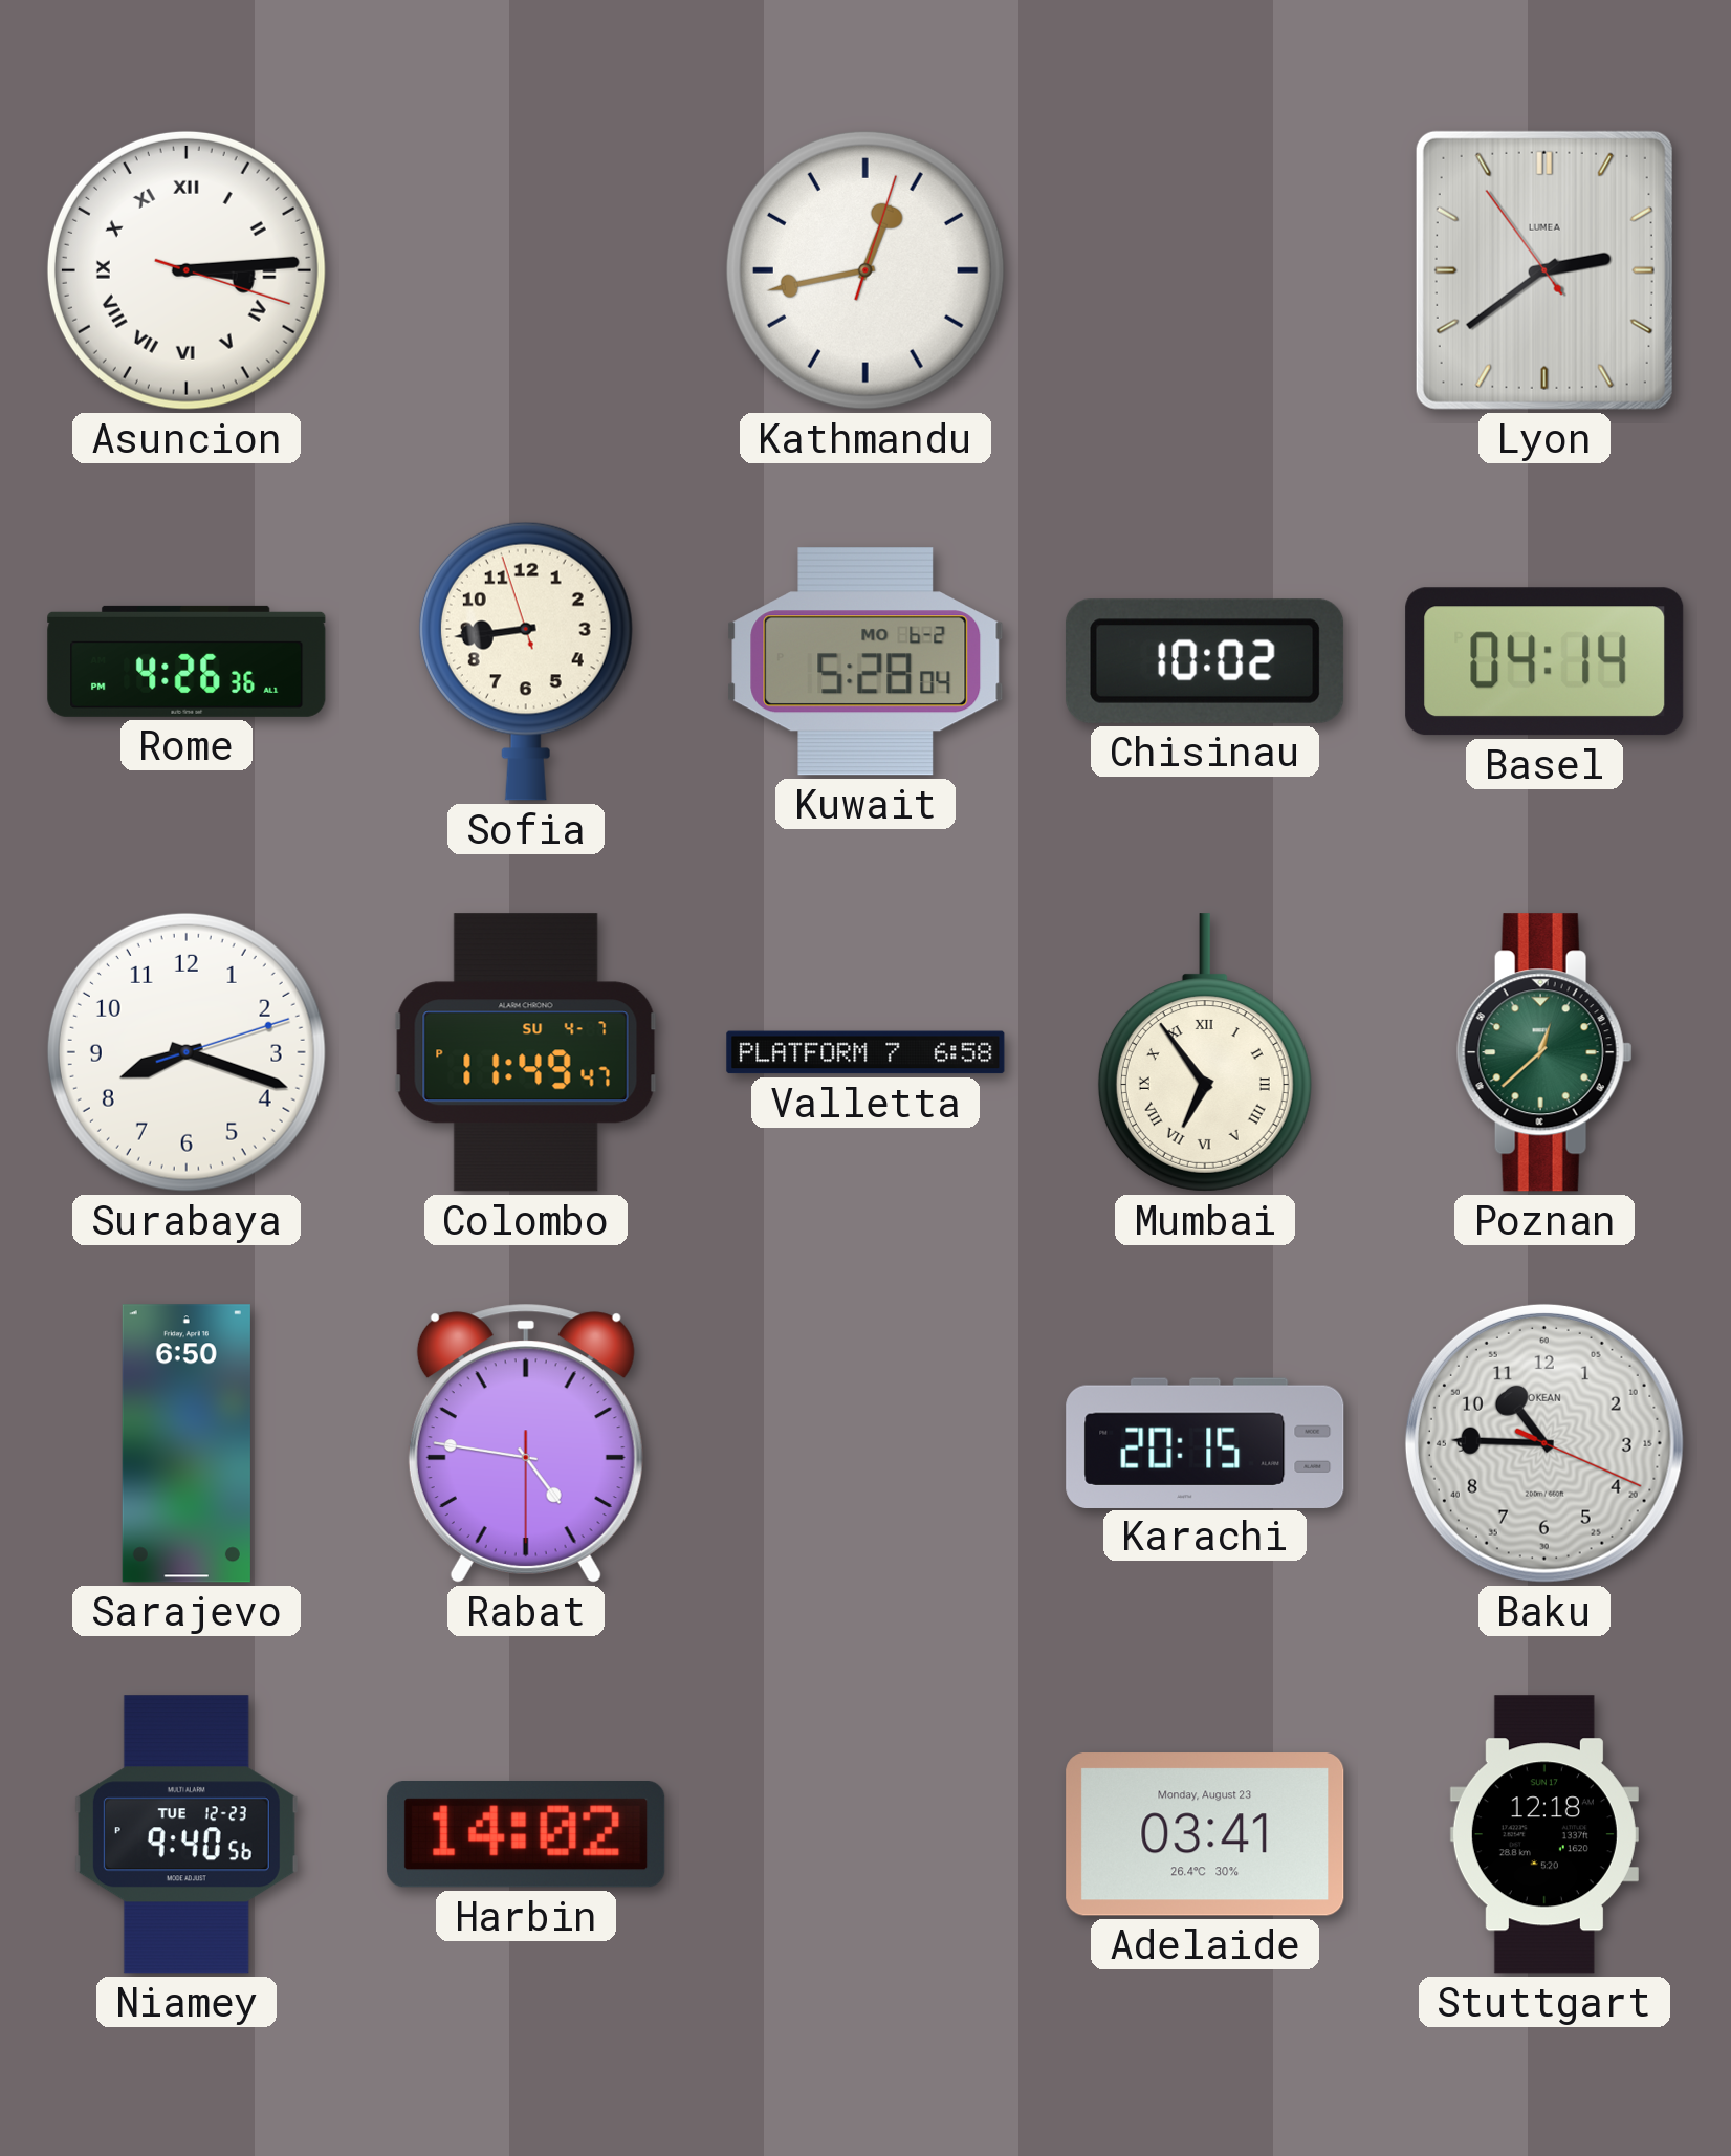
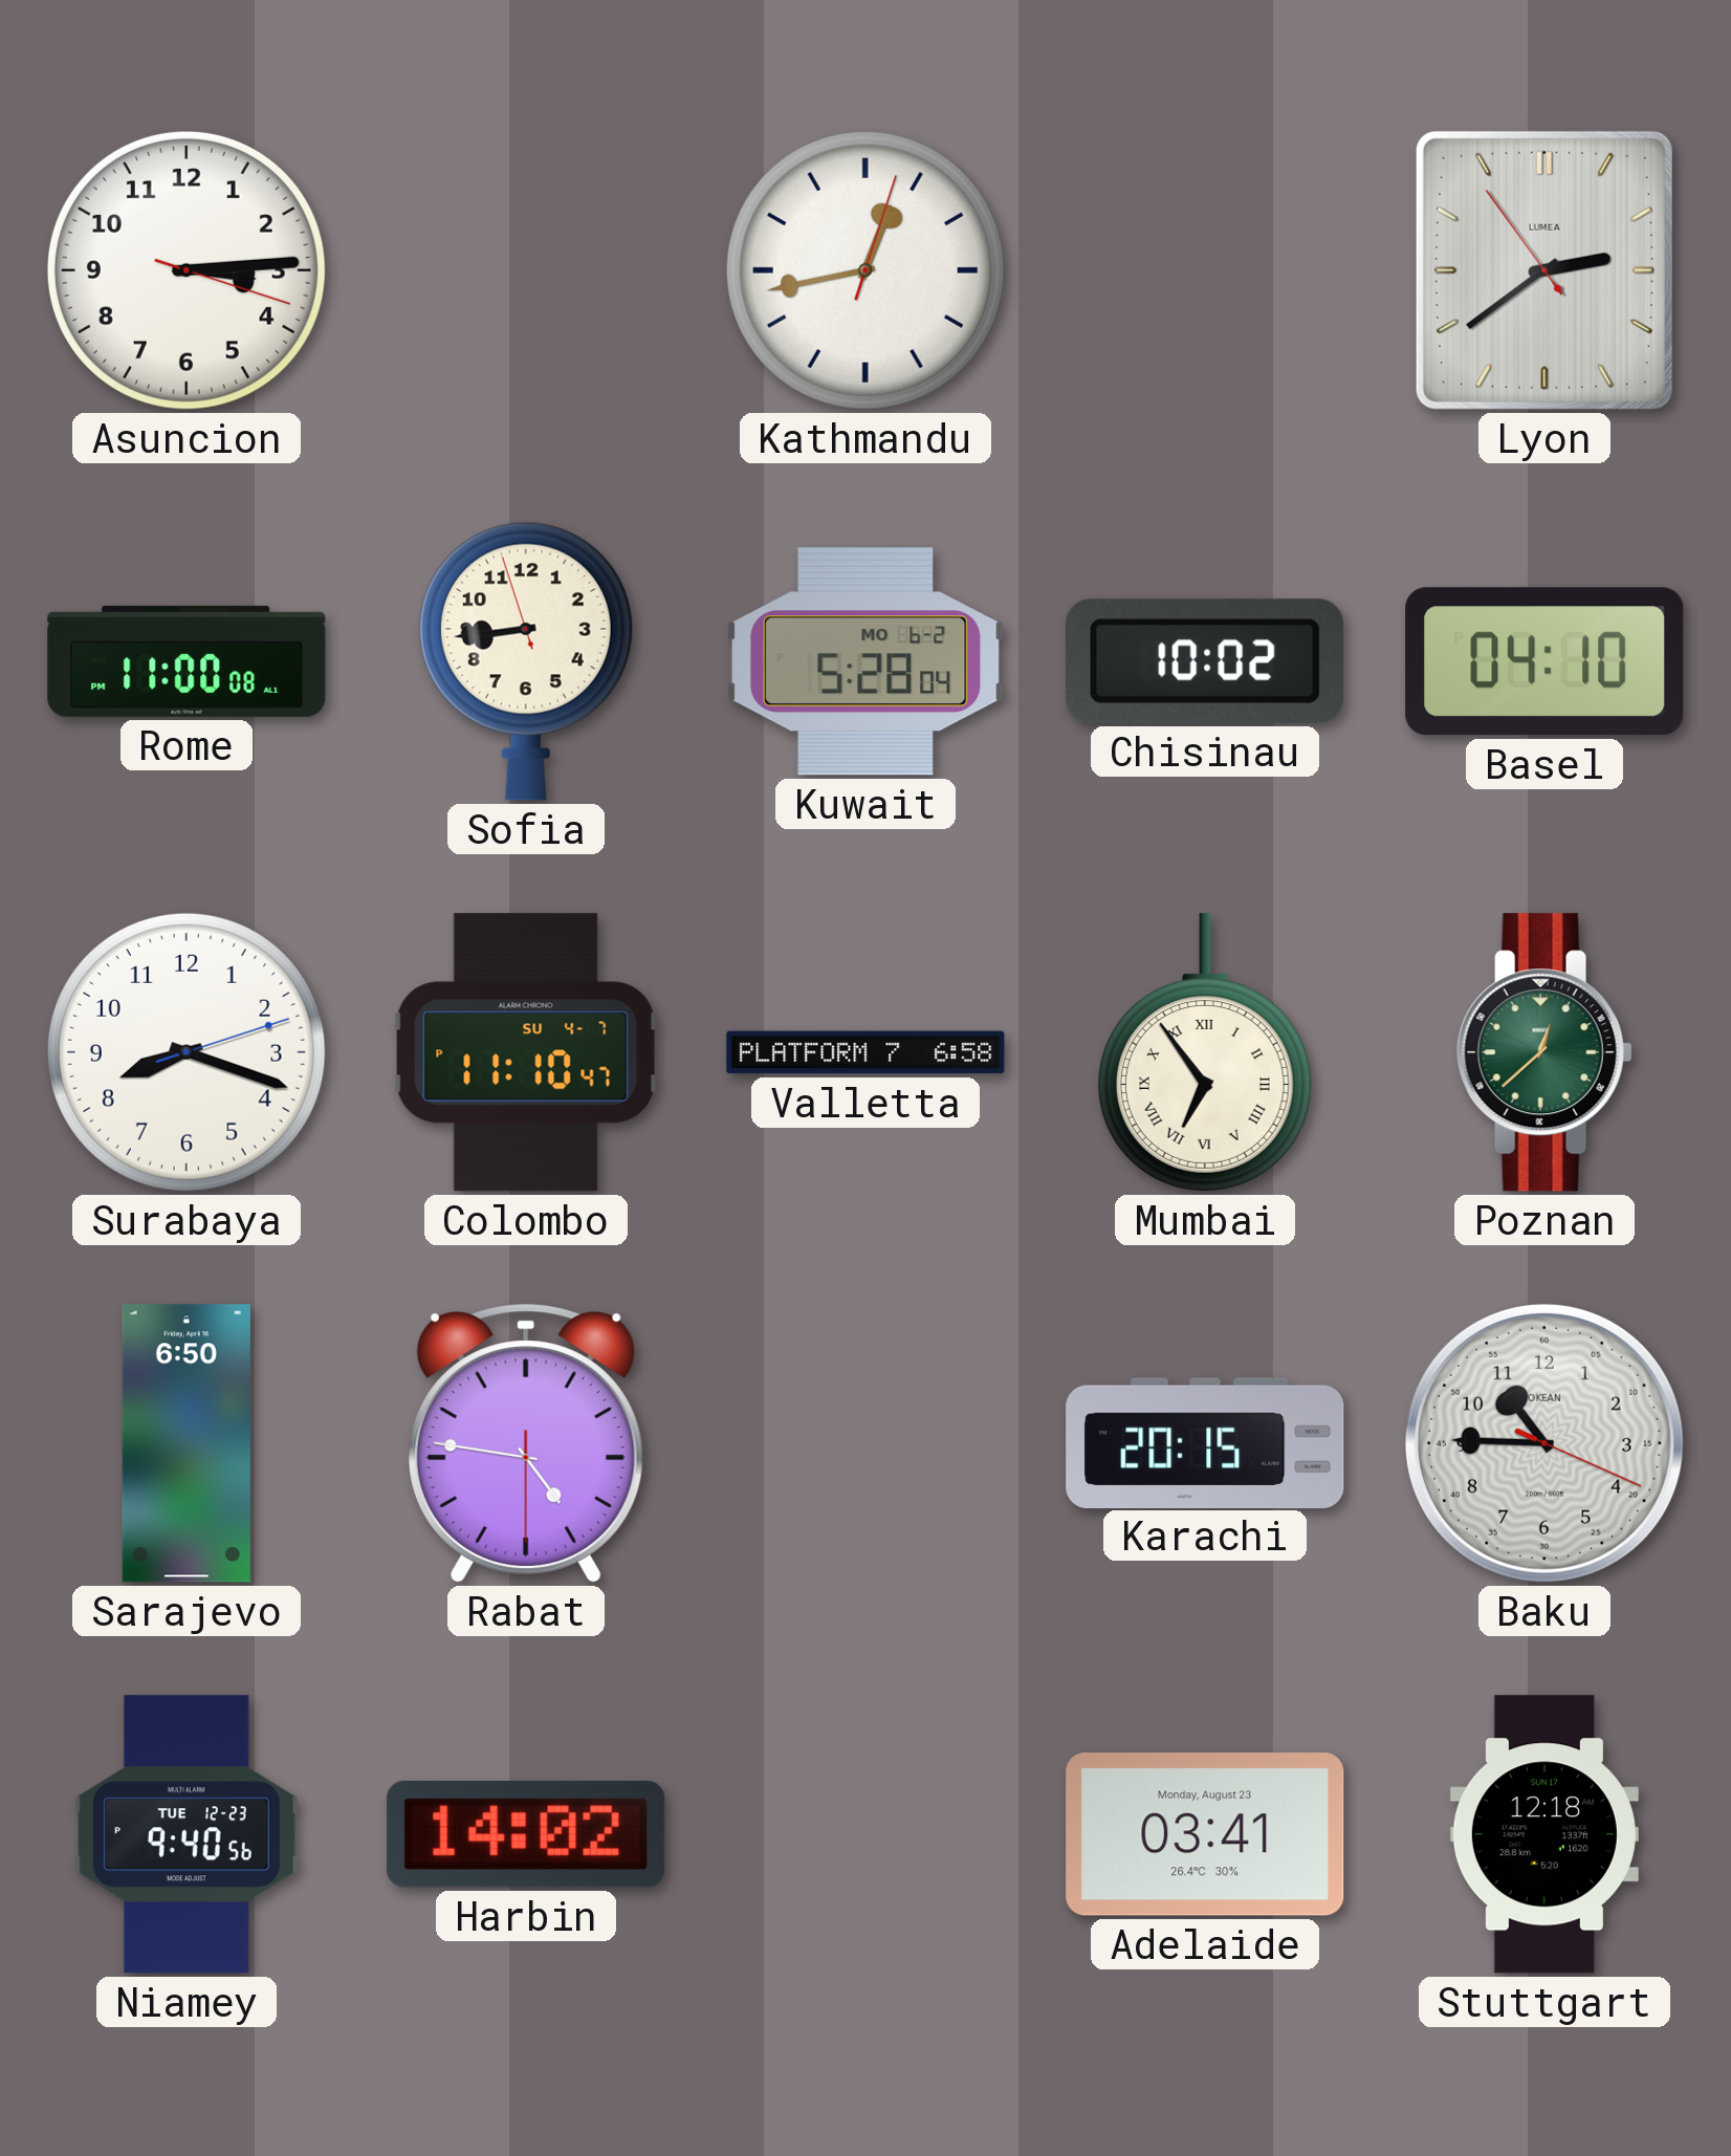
Asuncion numerals: Roman -> Arabic
Rome: 4:26 -> 11:00
Basel: 04:14 -> 04:10
Colombo: 11:49 -> 11:10
